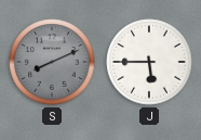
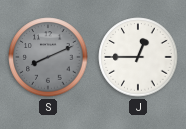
J: 5:45 -> 12:45
